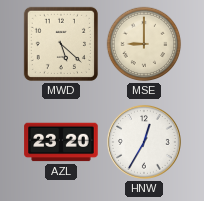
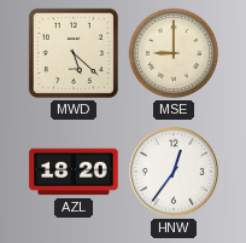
AZL: 23:20 -> 18:20
HNW: 12:35 -> 12:36
